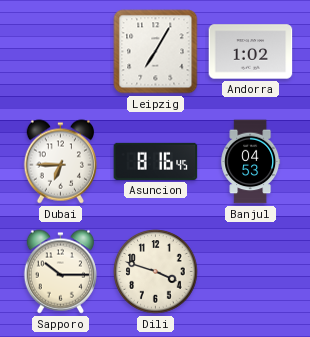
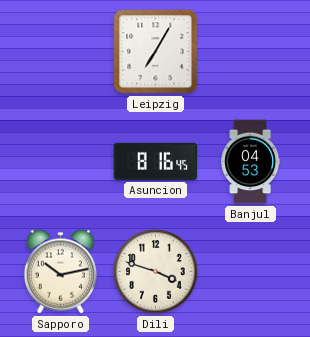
Andorra: 1:02 -> none
Dubai: 6:45 -> none
Sapporo: 10:15 -> 10:13
